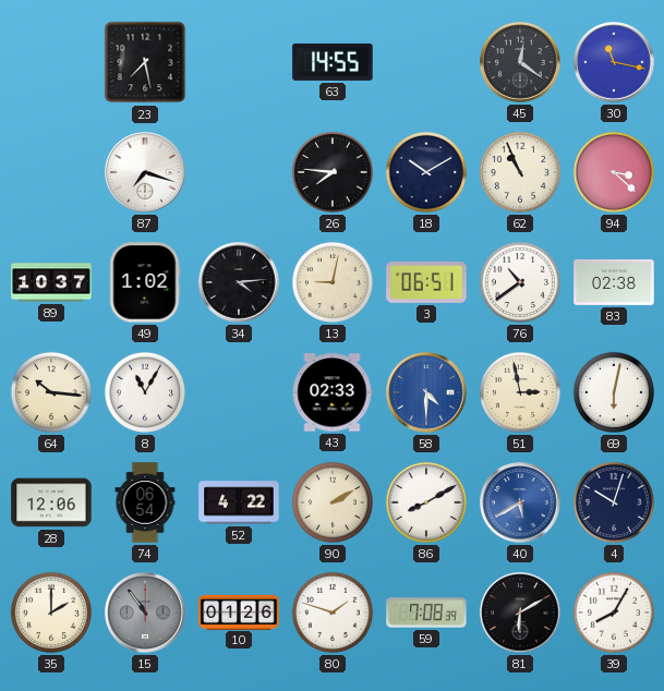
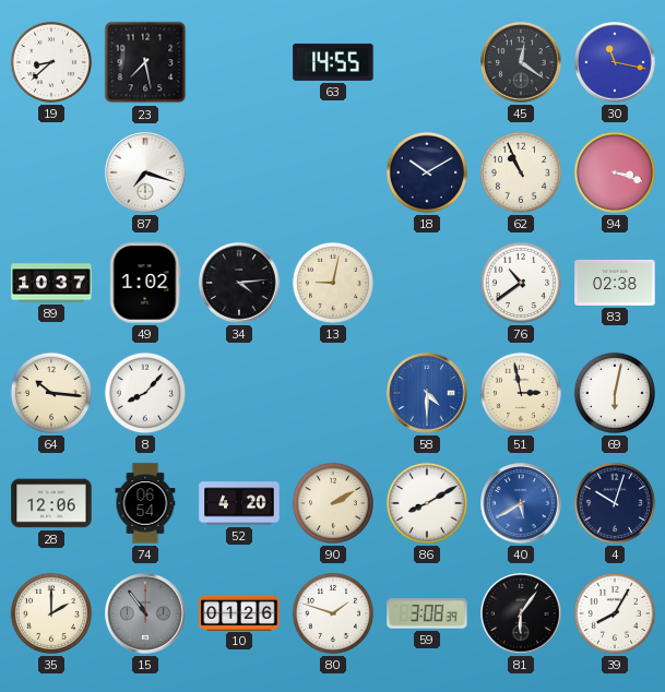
19: none -> 8:38
26: 7:46 -> none
94: 3:22 -> 3:18
3: 06:51 -> none
8: 11:05 -> 8:07
43: 02:33 -> none
52: 4:22 -> 4:20
59: 7:08 -> 3:08
81: 6:10 -> 6:06
